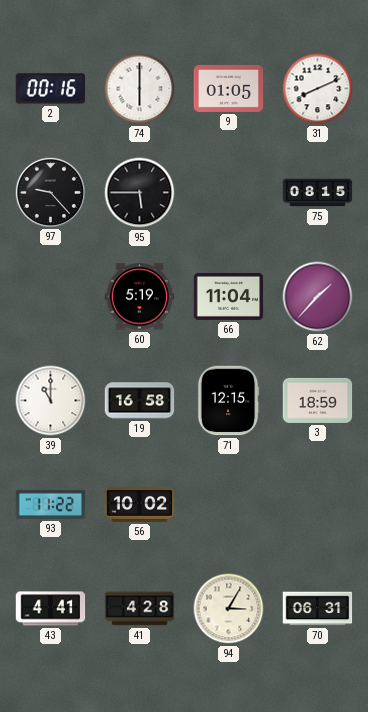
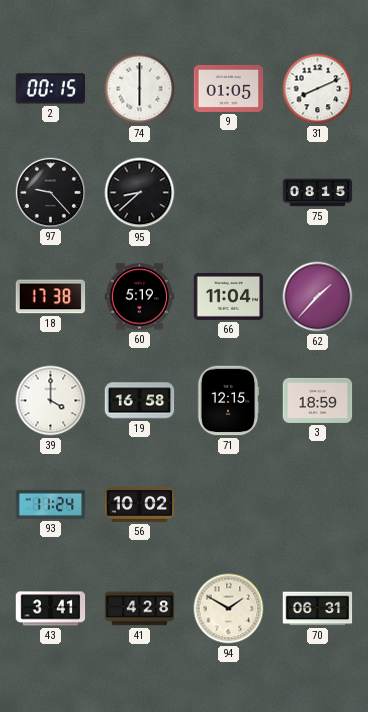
2: 00:16 -> 00:15
95: 5:45 -> 8:38
18: none -> 17:38
39: 11:00 -> 4:00
93: 11:22 -> 11:24
43: 4:41 -> 3:41
94: 3:05 -> 1:50
